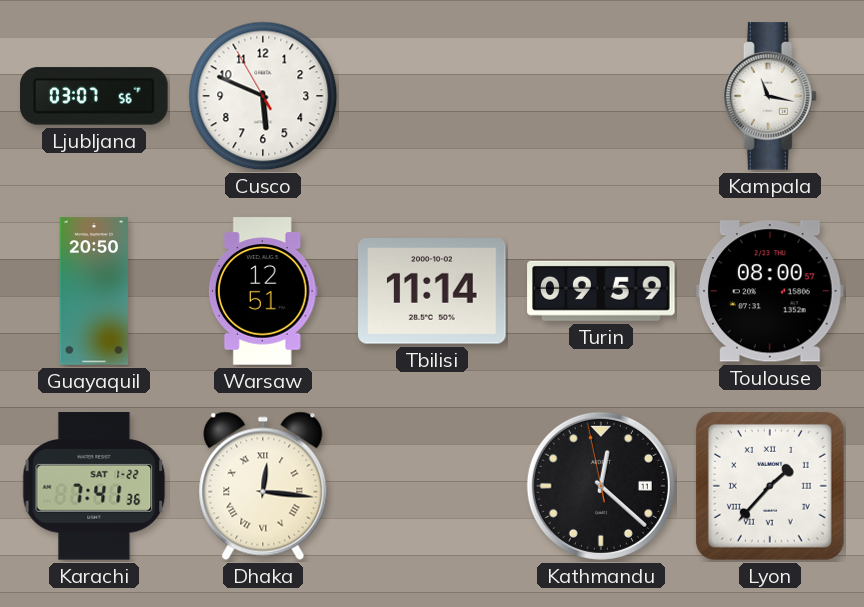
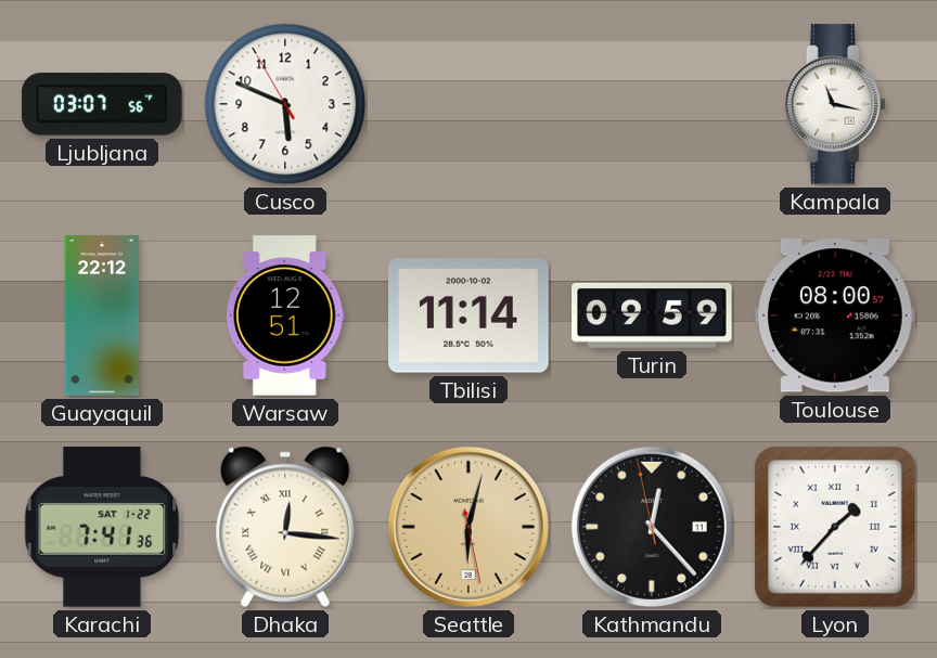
Guayaquil: 20:50 -> 22:12
Seattle: none -> 6:02
Kathmandu: 12:21 -> 12:22
